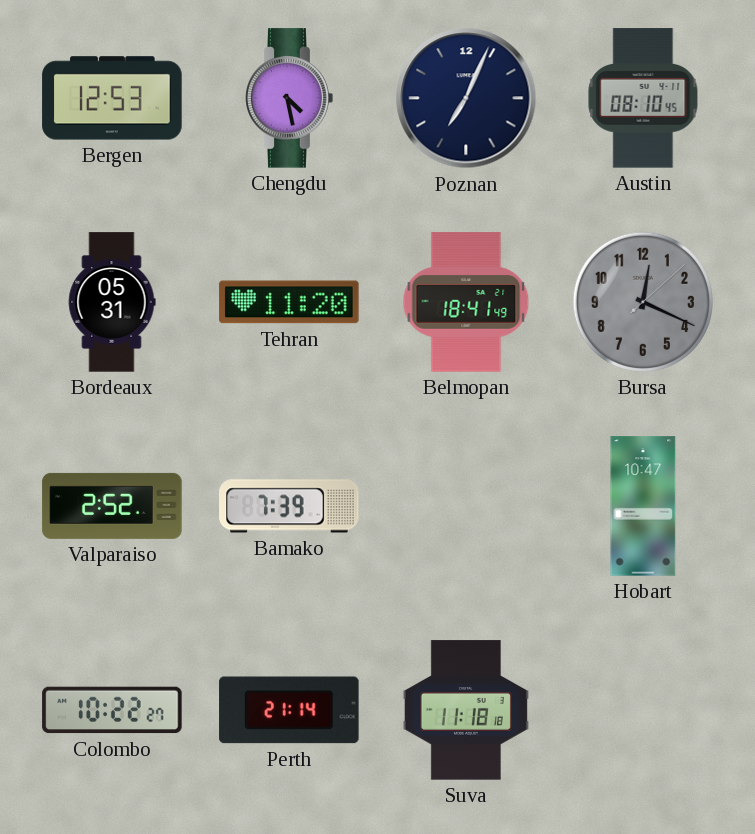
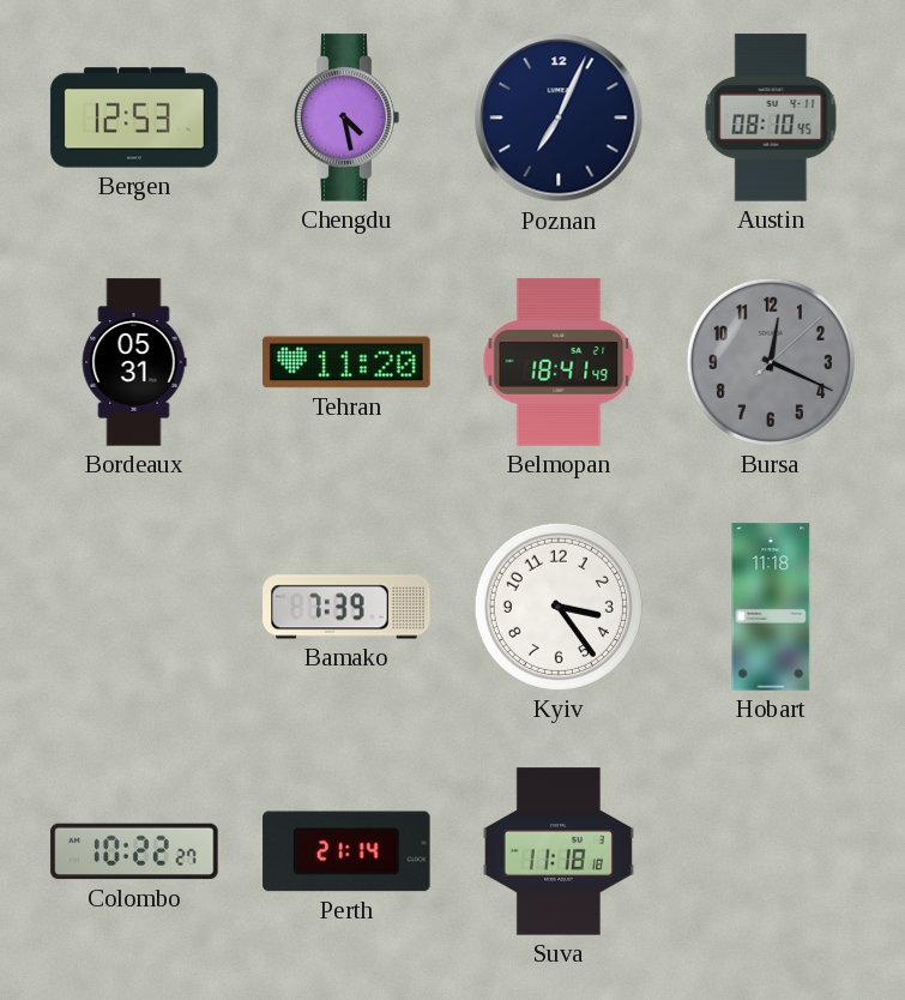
Valparaiso: 2:52 -> none
Kyiv: none -> 3:24
Hobart: 10:47 -> 11:18
